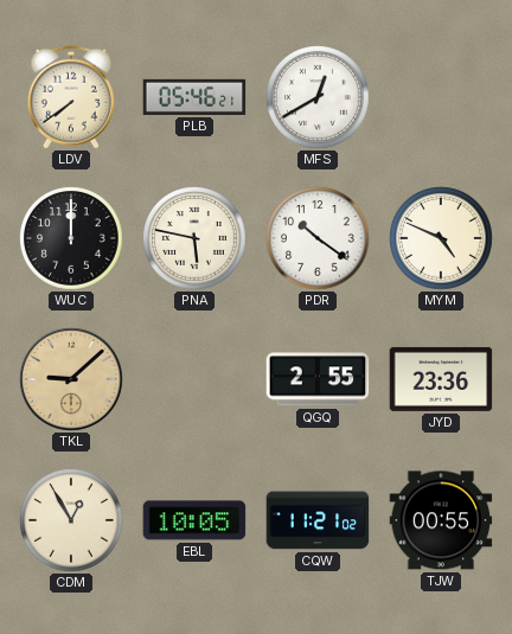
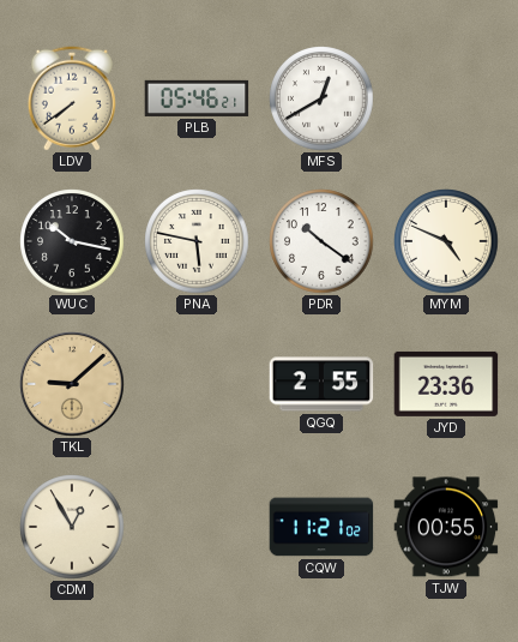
WUC: 12:00 -> 10:17
EBL: 10:05 -> none
